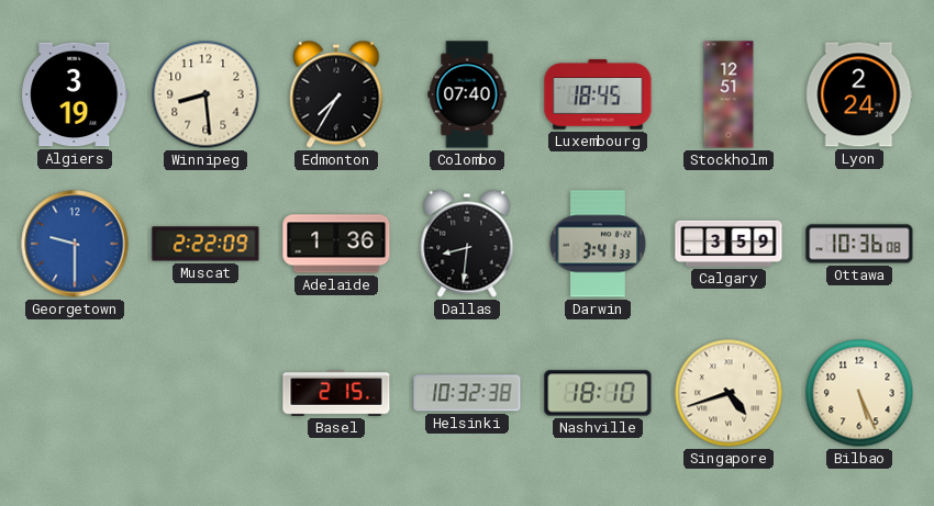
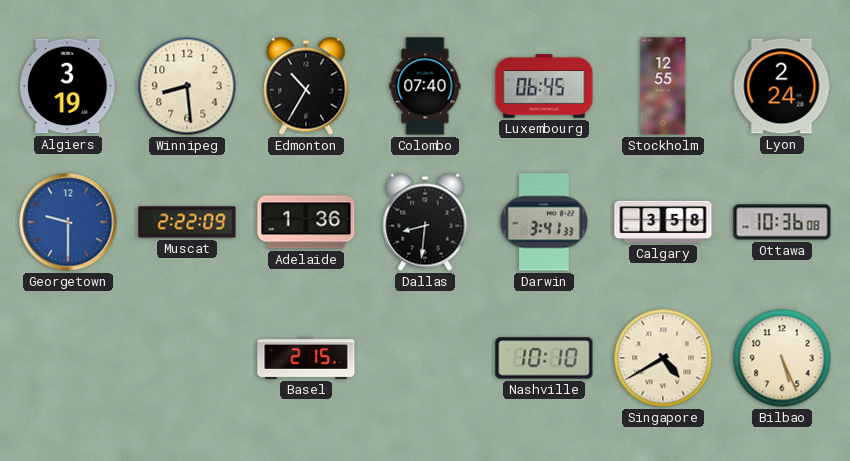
Edmonton: 7:35 -> 10:35
Luxembourg: 18:45 -> 06:45
Stockholm: 12:51 -> 12:55
Calgary: 3:59 -> 3:58
Helsinki: 10:32 -> none
Nashville: 18:10 -> 10:10
Singapore: 4:42 -> 4:40
